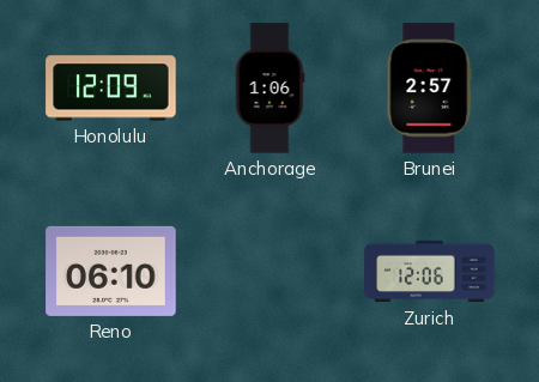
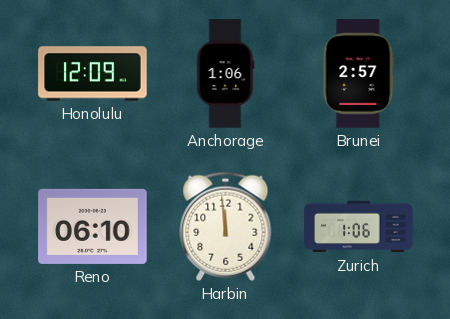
Harbin: none -> 11:59
Zurich: 12:06 -> 1:06
